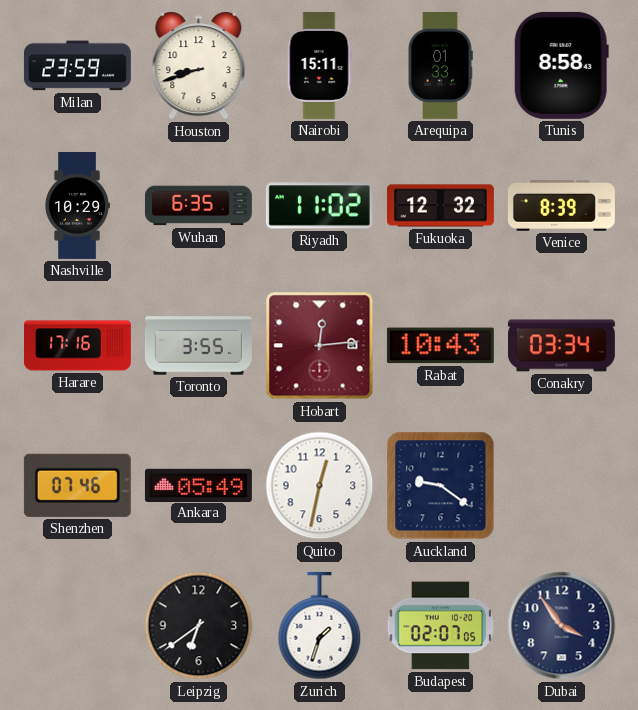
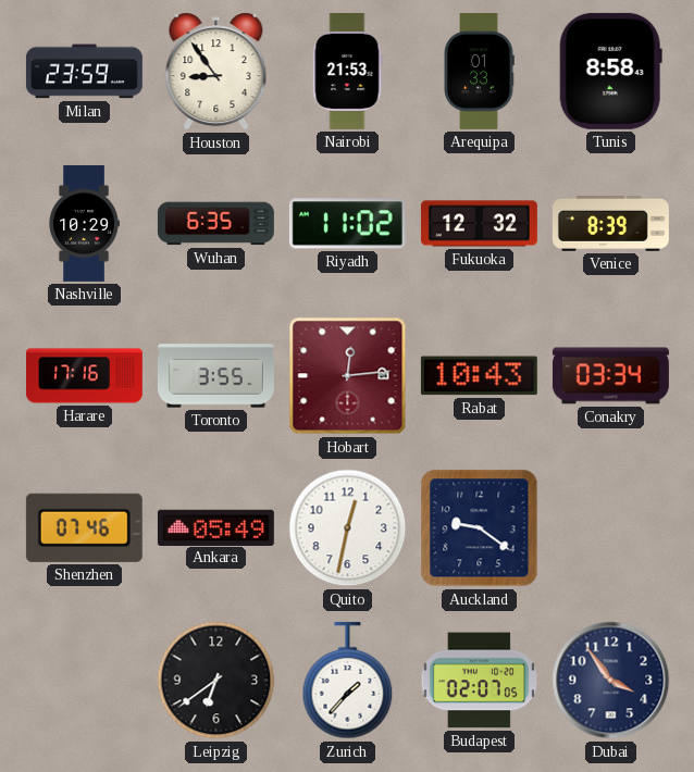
Houston: 8:42 -> 8:54
Nairobi: 15:11 -> 21:53
Zurich: 1:33 -> 1:37
